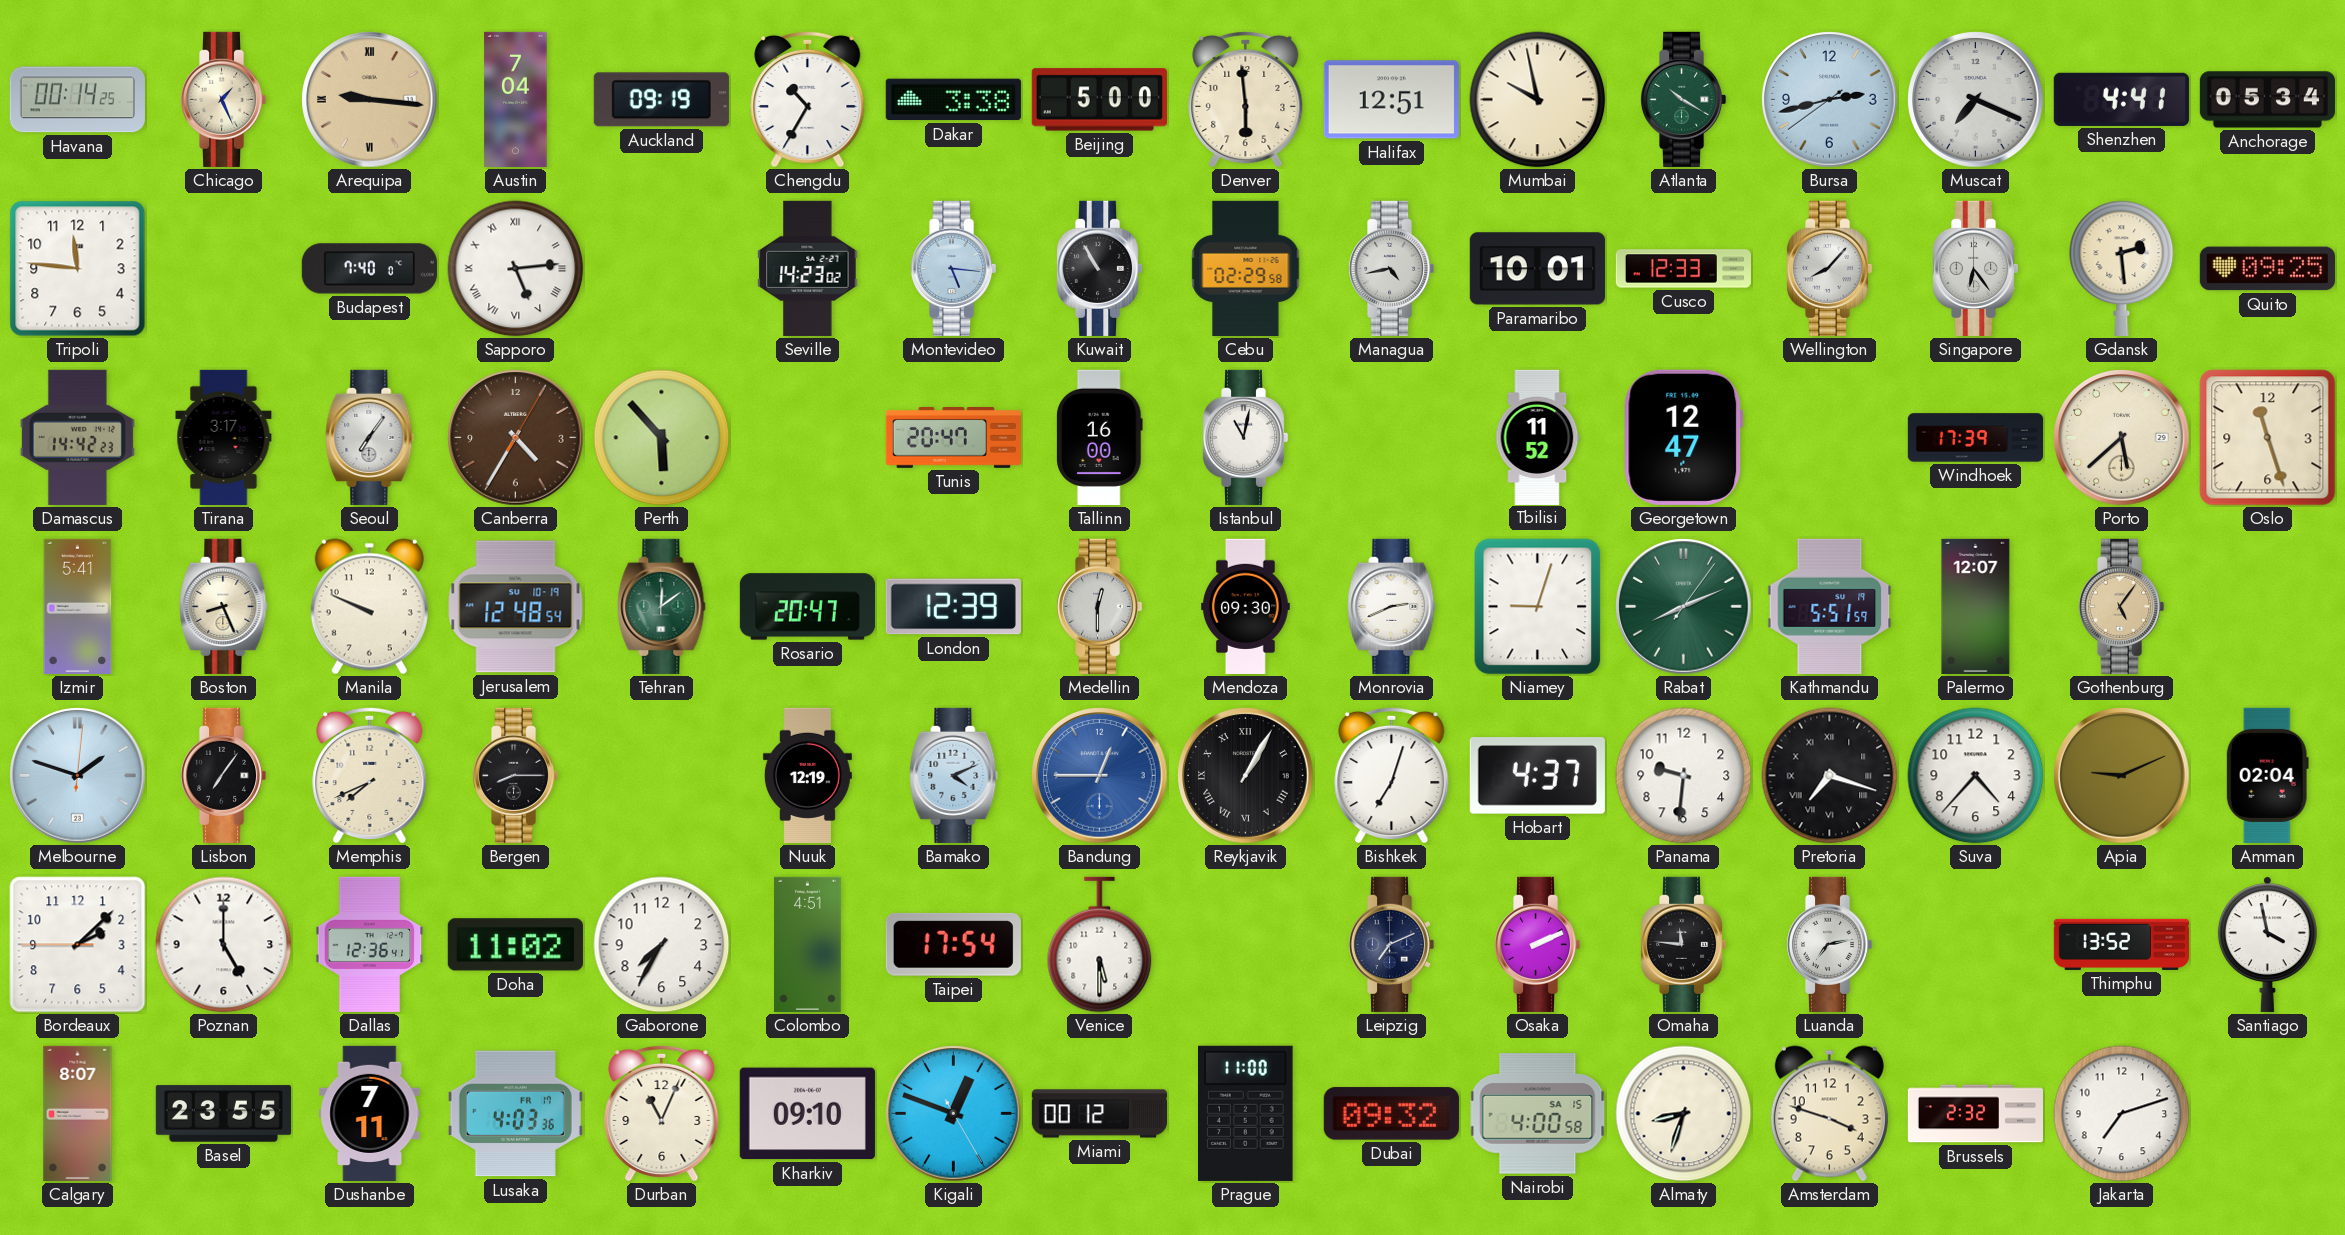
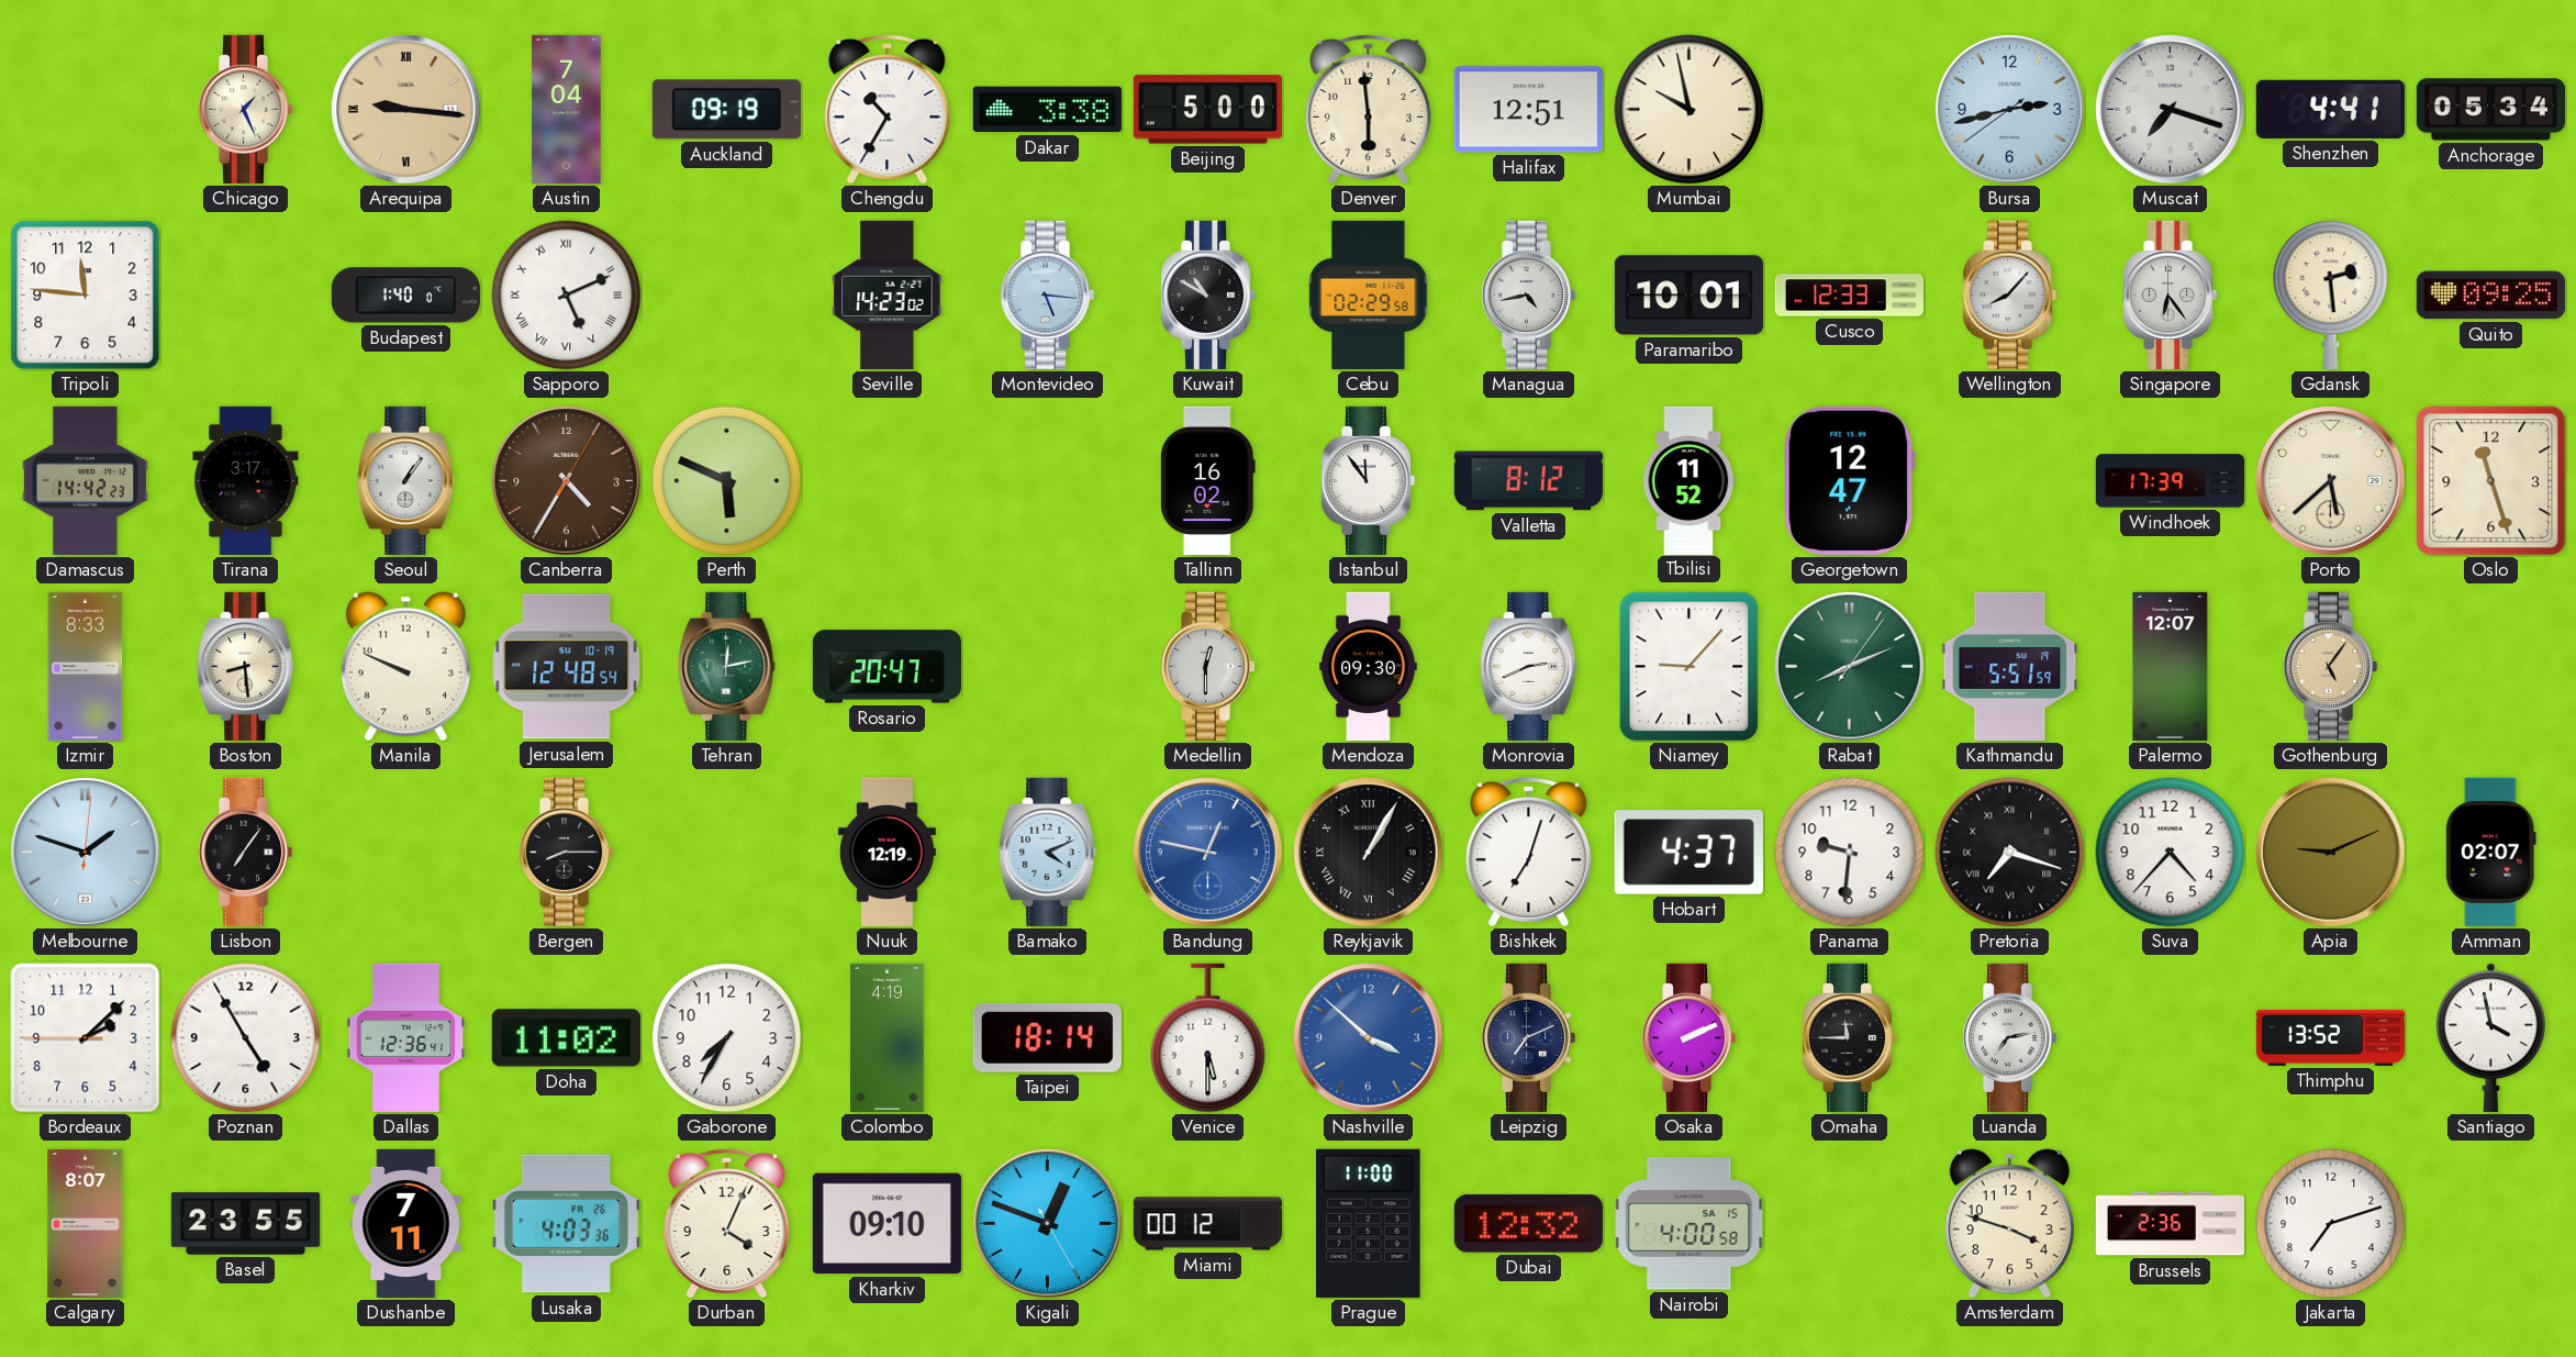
Havana: 00:14 -> none
Atlanta: 10:20 -> none
Muscat: 7:19 -> 7:18
Budapest: 7:40 -> 1:40
Sapporo: 5:14 -> 5:11
Kuwait: 10:55 -> 10:50
Seoul: 7:06 -> 1:06
Perth: 5:53 -> 5:49
Tunis: 20:47 -> none
Tallinn: 16:00 -> 16:02
Istanbul: 11:02 -> 11:54
Valletta: none -> 8:12
Izmir: 5:41 -> 8:33
Boston: 8:26 -> 8:29
Tehran: 12:09 -> 12:13
London: 12:39 -> none
Niamey: 9:03 -> 9:07
Memphis: 7:41 -> none
Bandung: 12:45 -> 12:47
Amman: 02:04 -> 02:07
Poznan: 5:00 -> 4:55
Colombo: 4:51 -> 4:19
Taipei: 17:54 -> 18:14
Nashville: none -> 3:52
Omaha: 11:46 -> 11:45
Lusaka date: FR 17 -> FR 26
Durban: 11:04 -> 4:04
Dubai: 09:32 -> 12:32
Almaty: 8:33 -> none
Brussels: 2:32 -> 2:36
